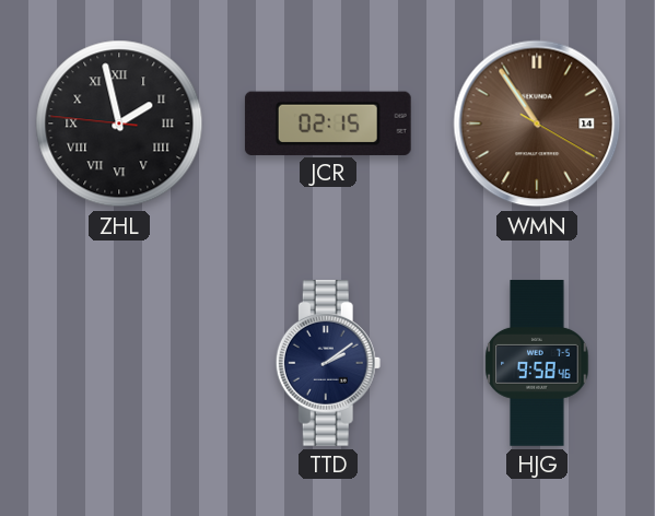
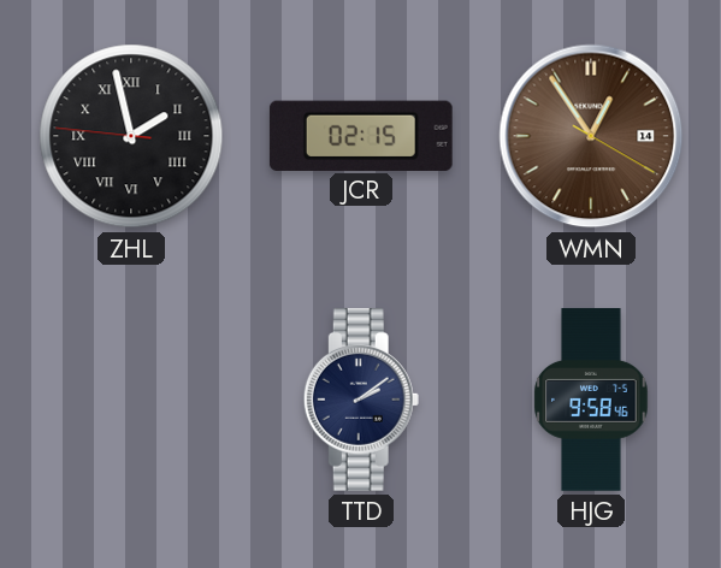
WMN: 10:54 -> 12:54
